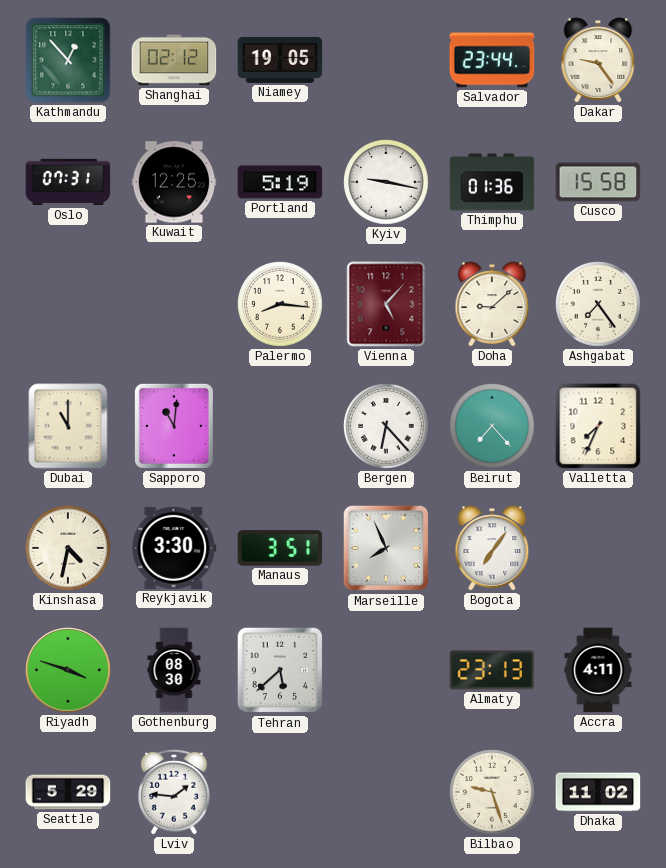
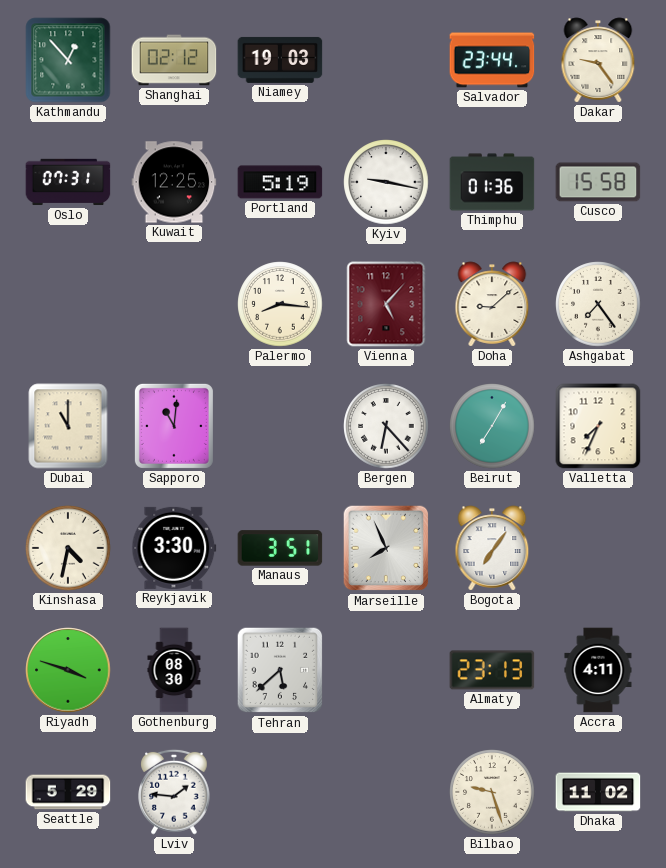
Niamey: 19:05 -> 19:03
Beirut: 7:23 -> 7:05
